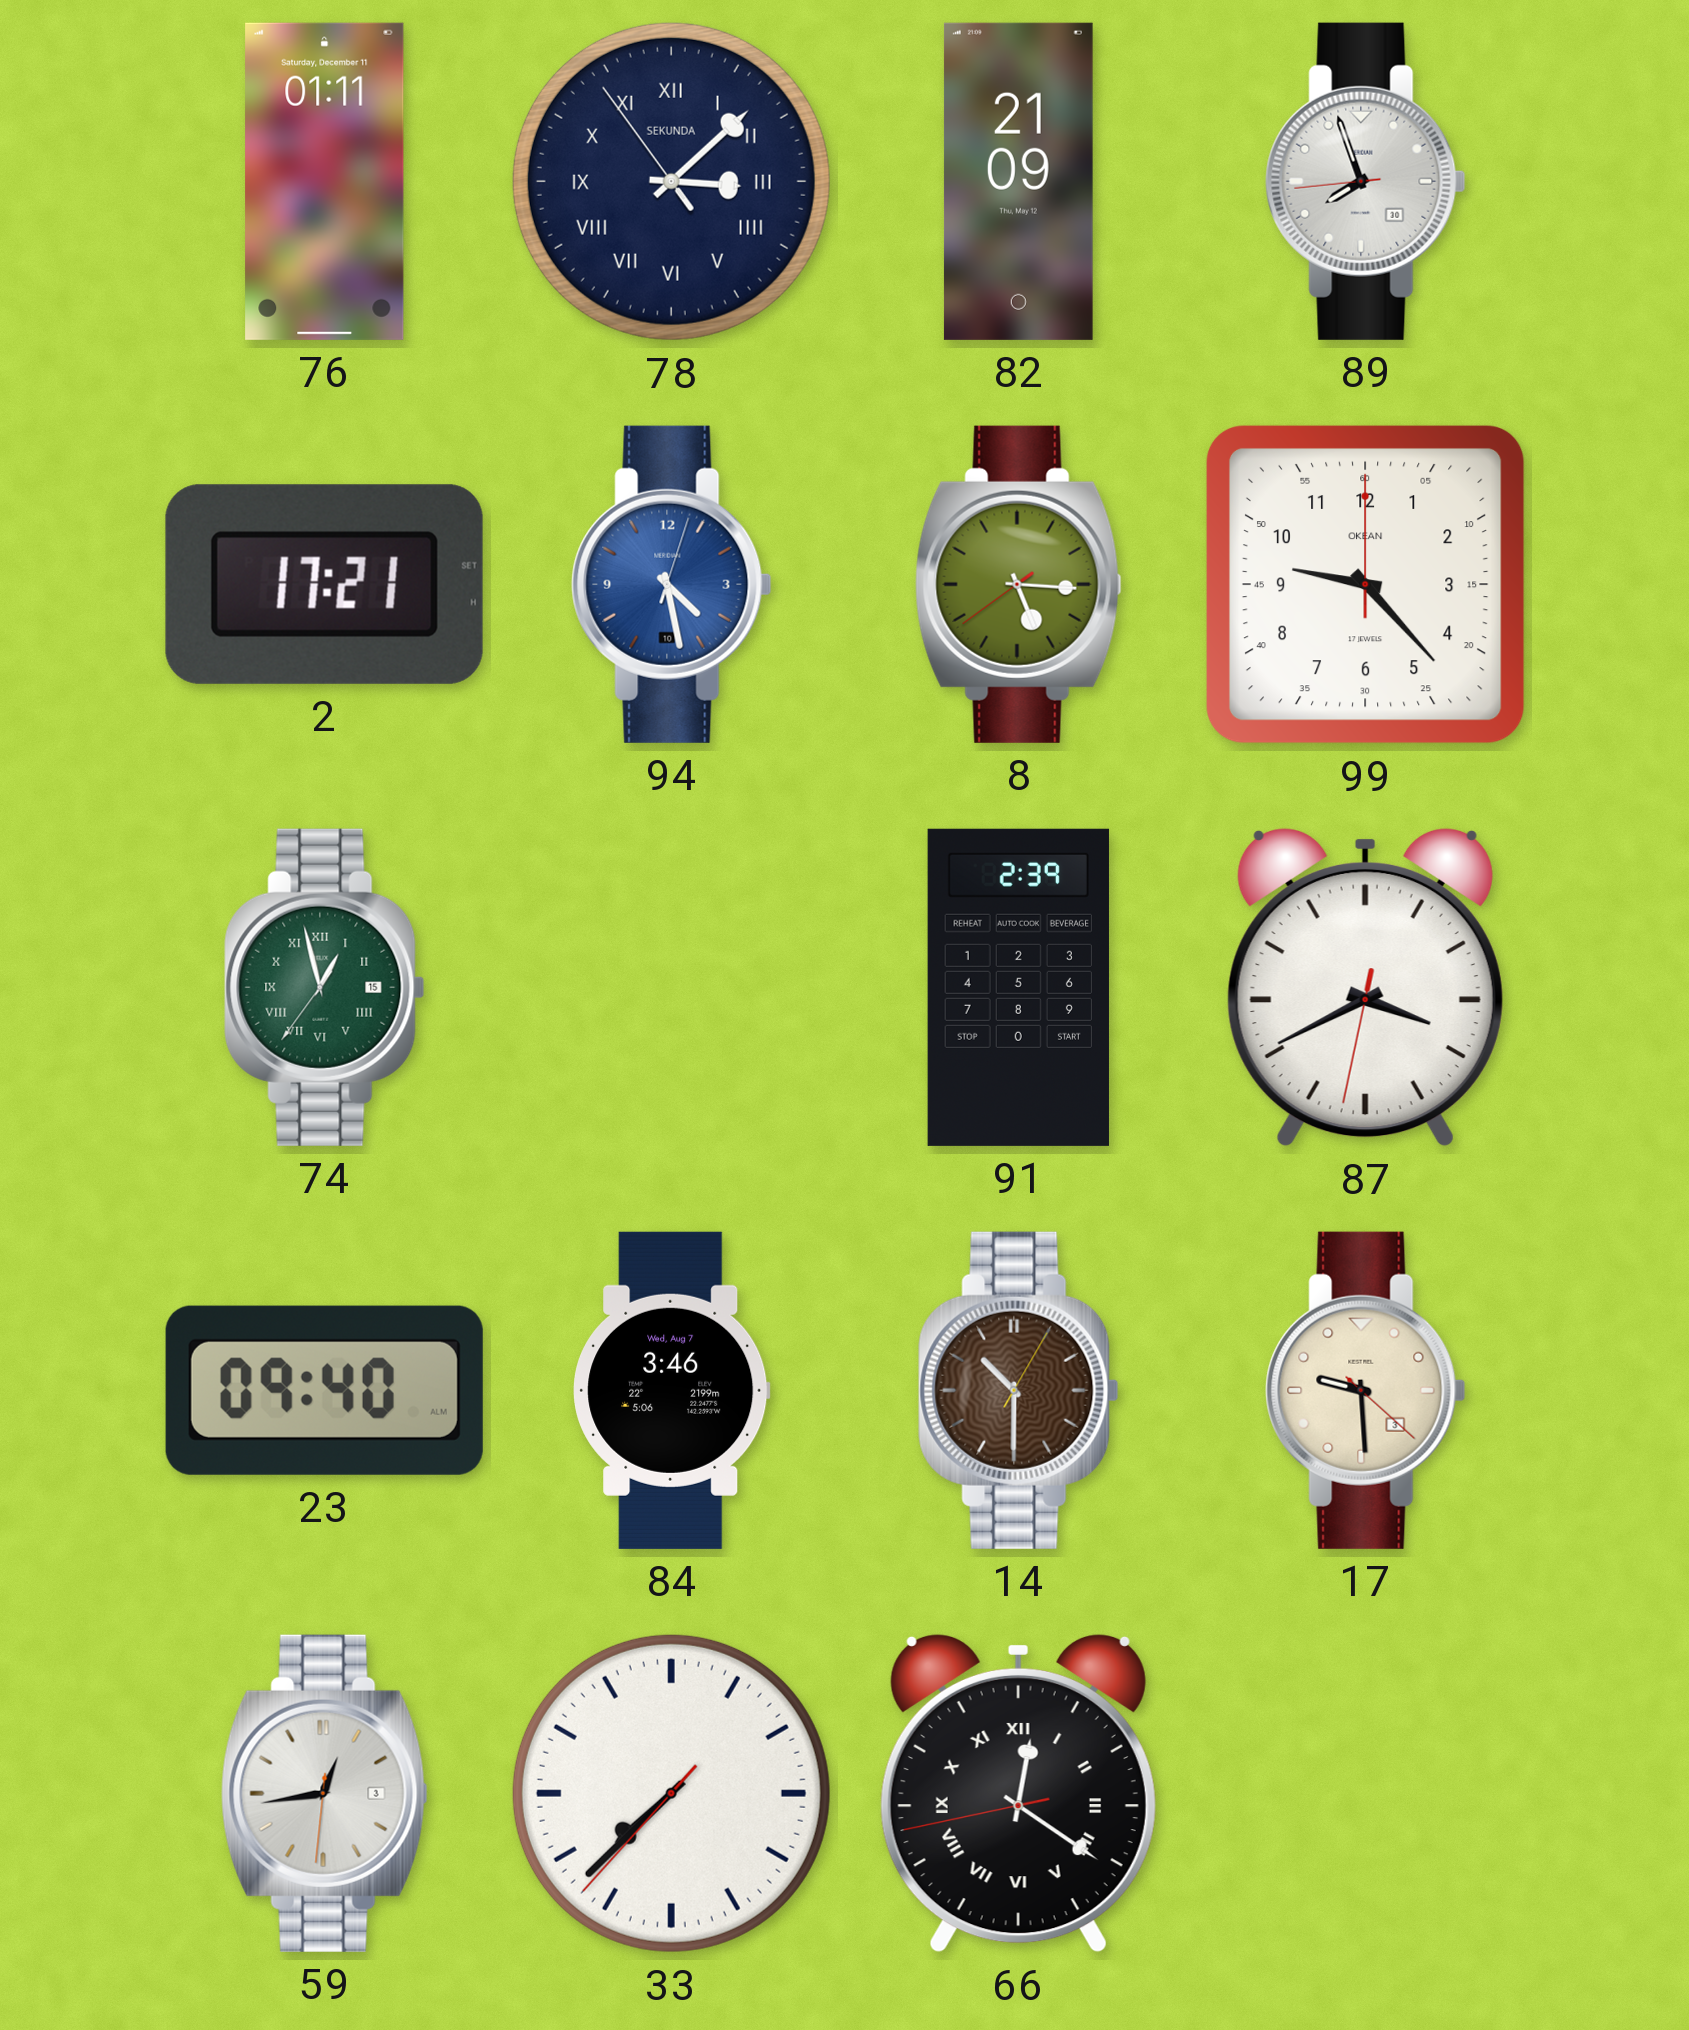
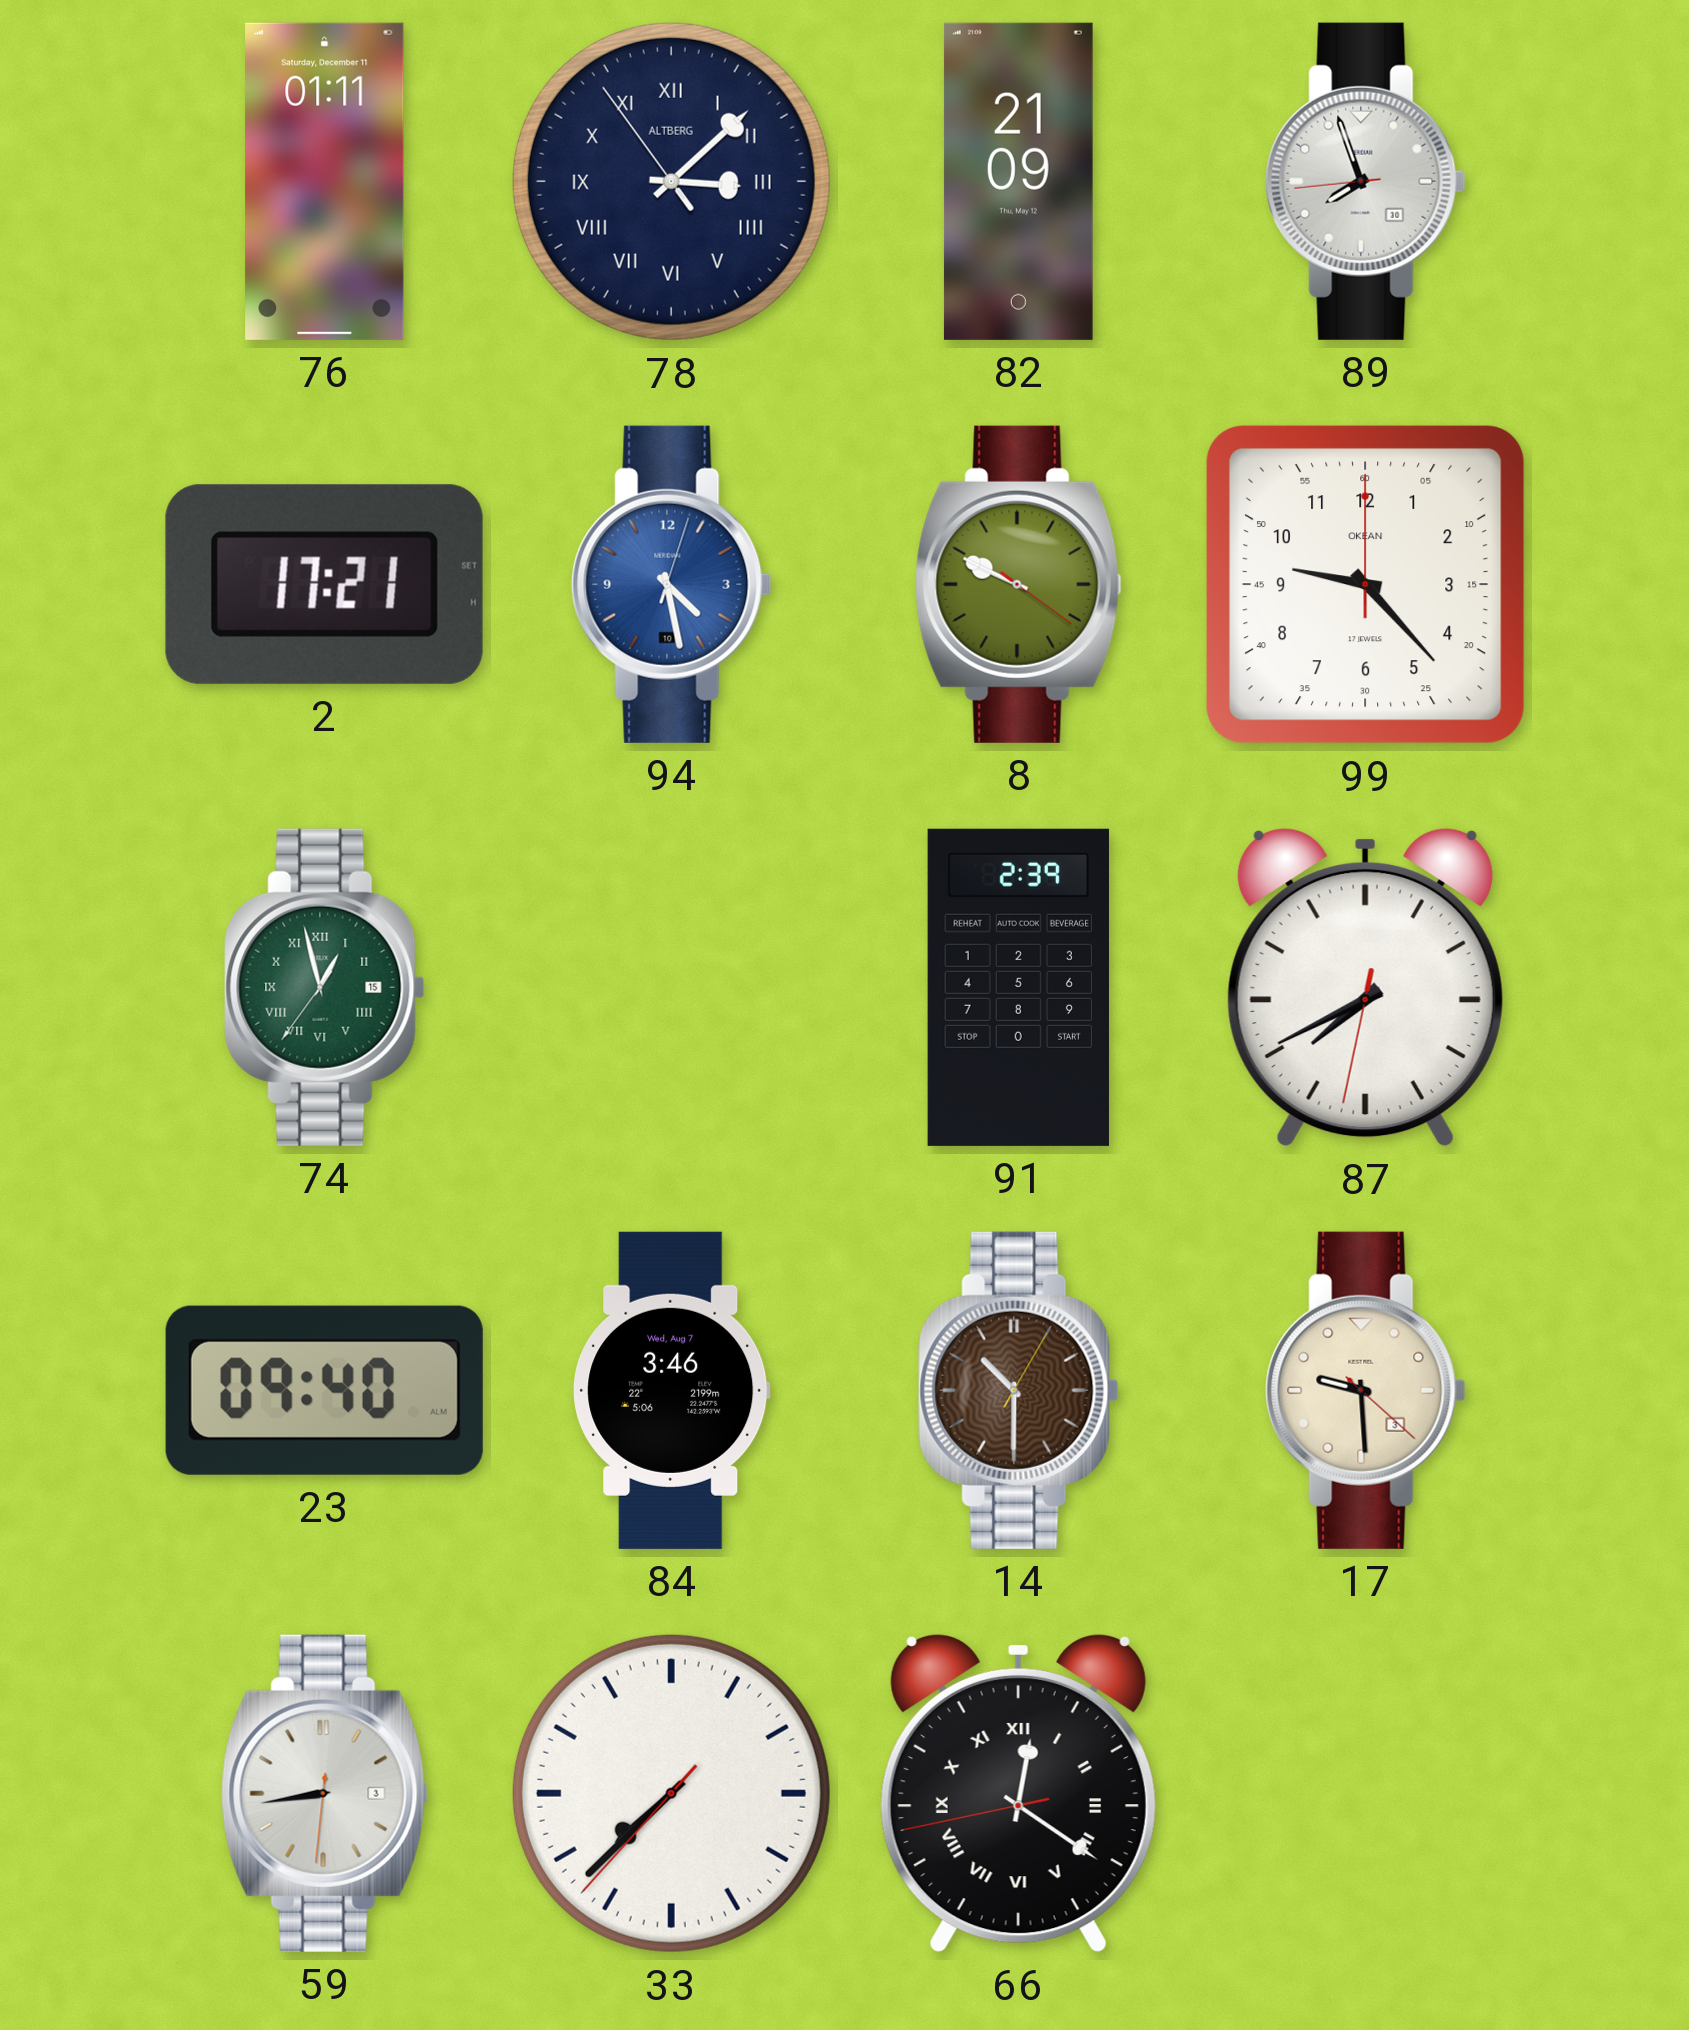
78 brand: SEKUNDA -> ALTBERG
8: 5:15 -> 9:49
87: 3:40 -> 7:40
59: 12:43 -> 8:43
